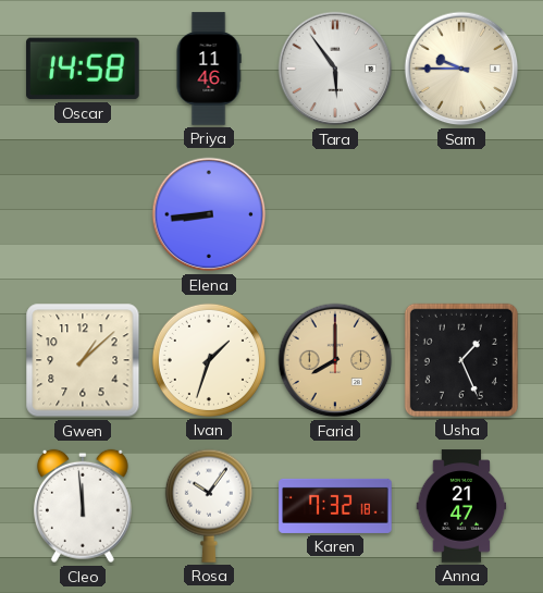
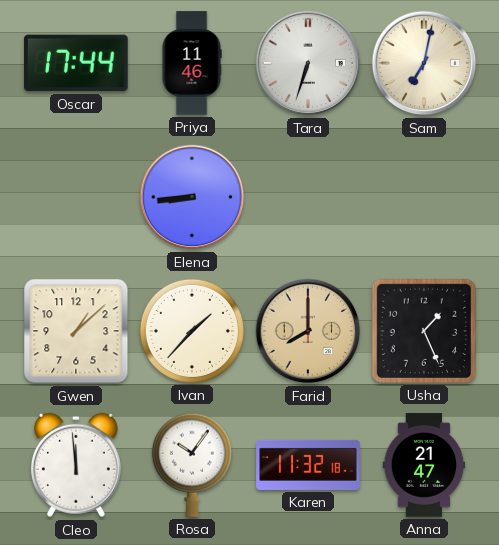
Oscar: 14:58 -> 17:44
Tara: 5:54 -> 6:33
Sam: 9:45 -> 7:02
Ivan: 1:33 -> 1:37
Karen: 7:32 -> 11:32
